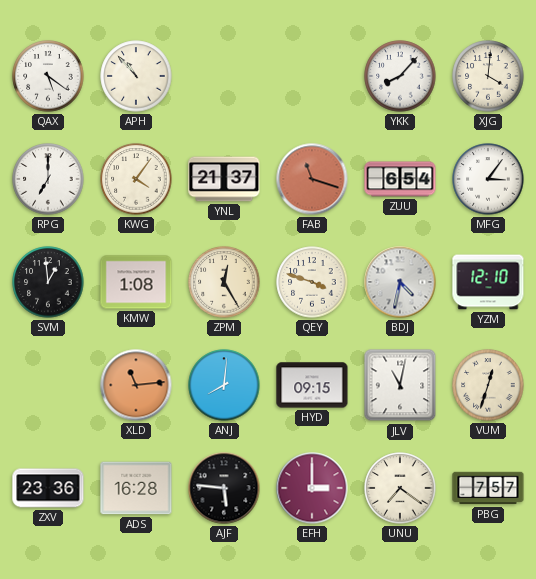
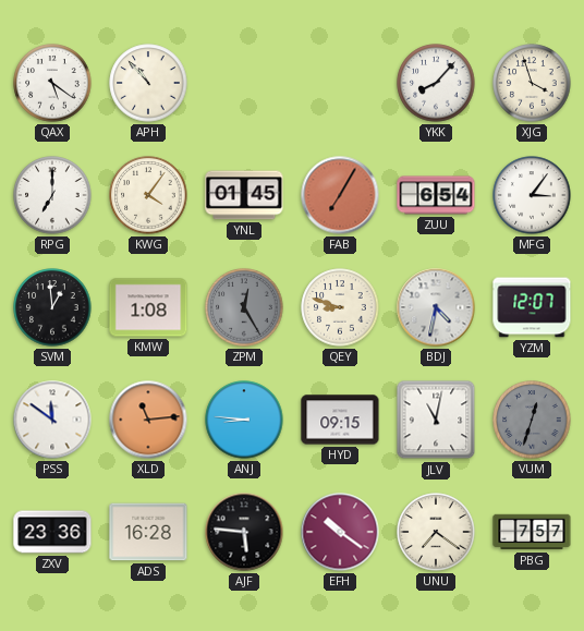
XJG: 4:01 -> 3:57
YNL: 21:37 -> 01:45
FAB: 11:18 -> 7:05
ZPM dial: cream -> grey
QEY: 3:48 -> 8:48
YZM: 12:10 -> 12:07
PSS: none -> 11:51
ANJ: 8:01 -> 8:46
VUM dial: cream -> grey
EFH: 3:00 -> 10:21
